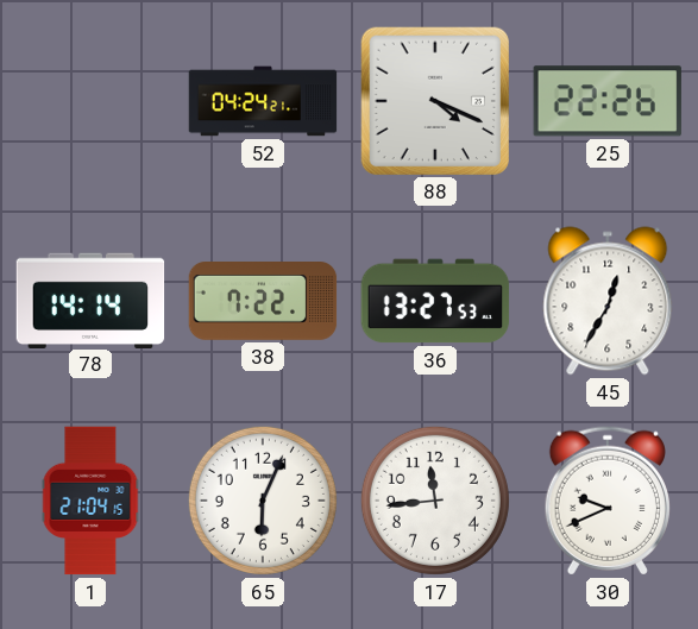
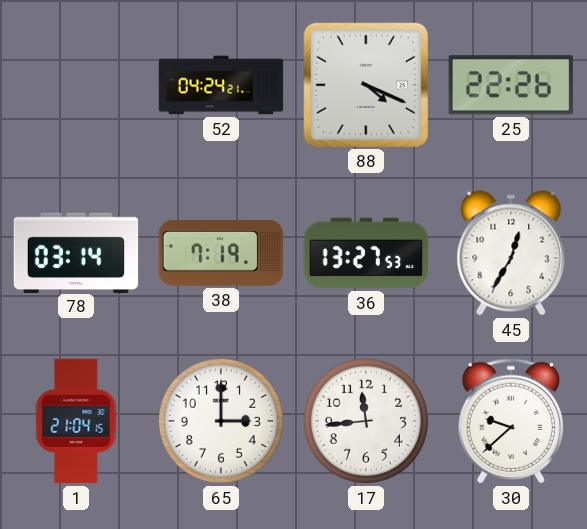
78: 14:14 -> 03:14
38: 7:22 -> 7:19
65: 6:04 -> 3:00
30: 9:41 -> 9:38
